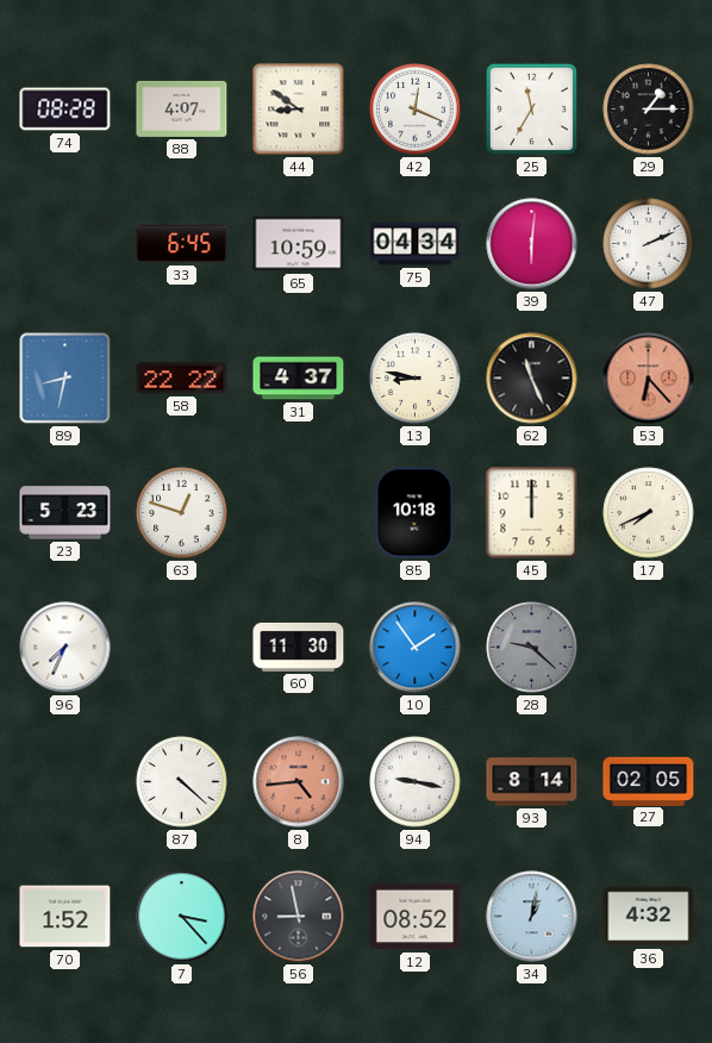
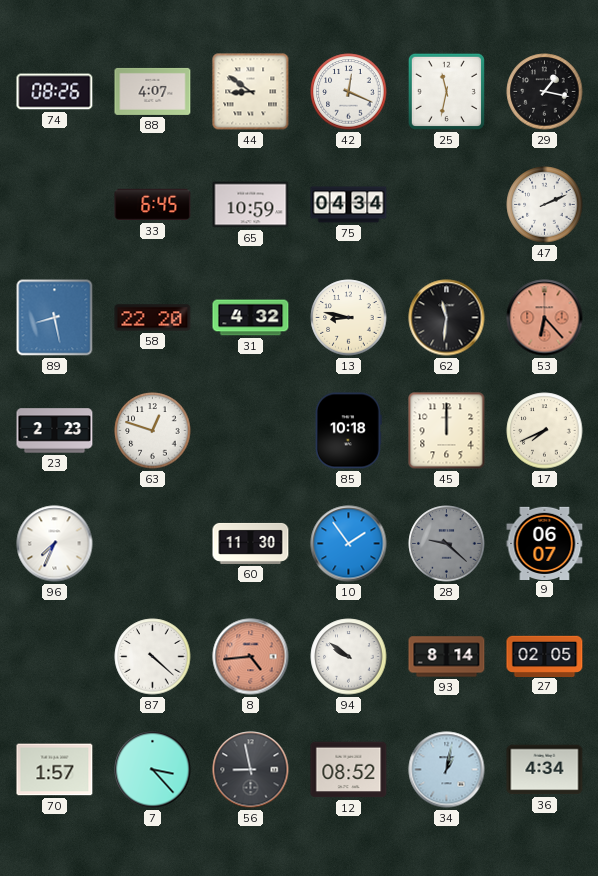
74: 08:28 -> 08:26
25: 11:35 -> 11:32
29: 1:15 -> 1:17
39: 6:01 -> none
89: 8:32 -> 8:28
58: 22:22 -> 22:20
31: 4:37 -> 4:32
62: 11:26 -> 11:31
23: 5:23 -> 2:23
9: none -> 06:07
94: 9:17 -> 9:51
70: 1:52 -> 1:57
36: 4:32 -> 4:34
